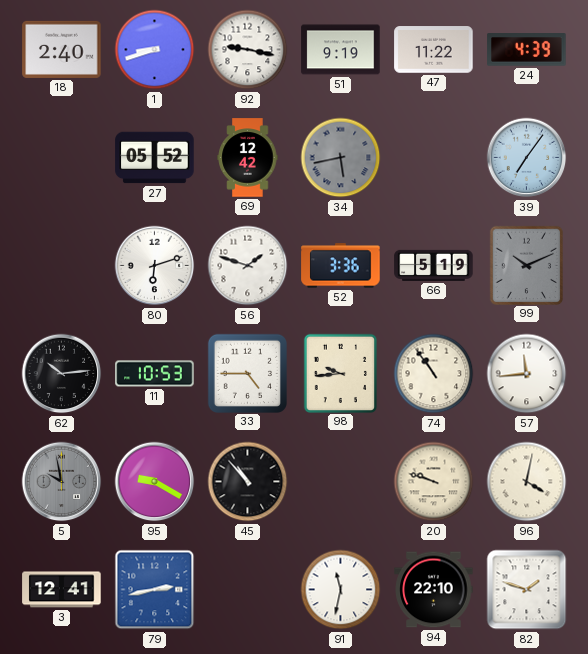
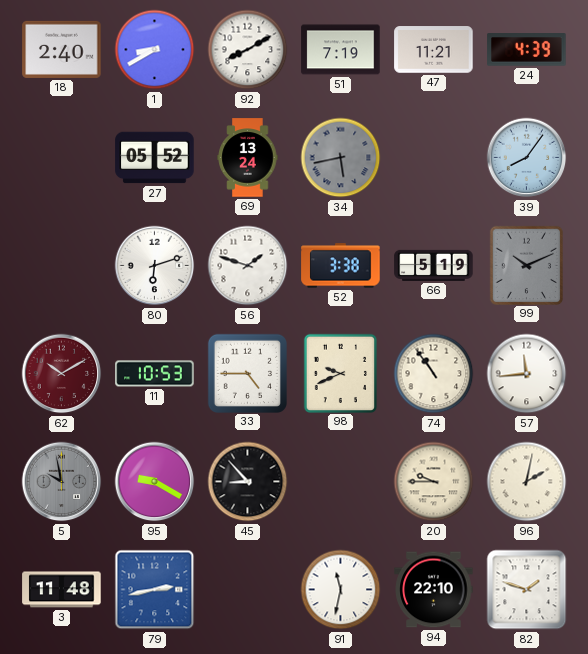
1: 8:42 -> 8:40
92: 9:17 -> 8:10
51: 9:19 -> 7:19
47: 11:22 -> 11:21
69: 12:42 -> 13:24
39: 7:06 -> 8:06
52: 3:36 -> 3:38
62: 10:14 -> 10:10
62 dial: black -> burgundy
98: 9:44 -> 9:41
45: 10:53 -> 8:53
20: 9:48 -> 9:45
96: 4:02 -> 2:02
3: 12:41 -> 11:48
